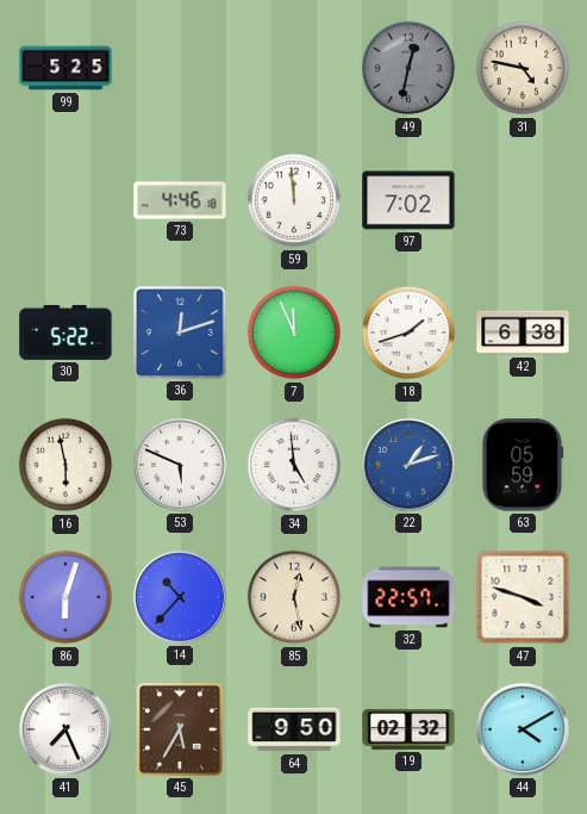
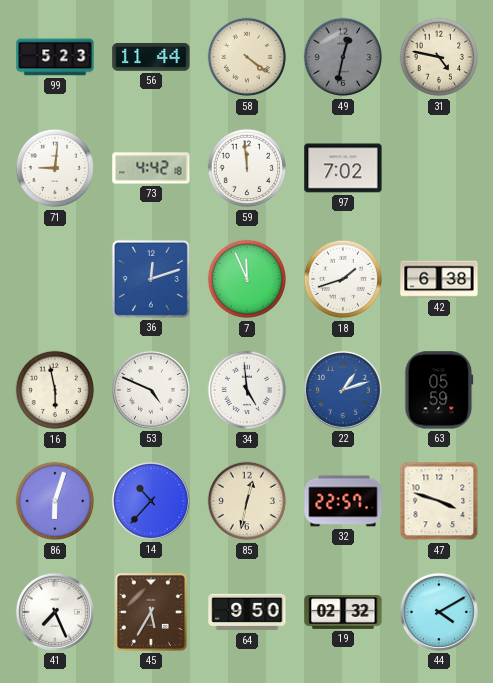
99: 5:25 -> 5:23
56: none -> 11:44
58: none -> 4:21
71: none -> 9:01
73: 4:46 -> 4:42
30: 5:22 -> none
53: 5:49 -> 4:49
85: 12:28 -> 12:32
